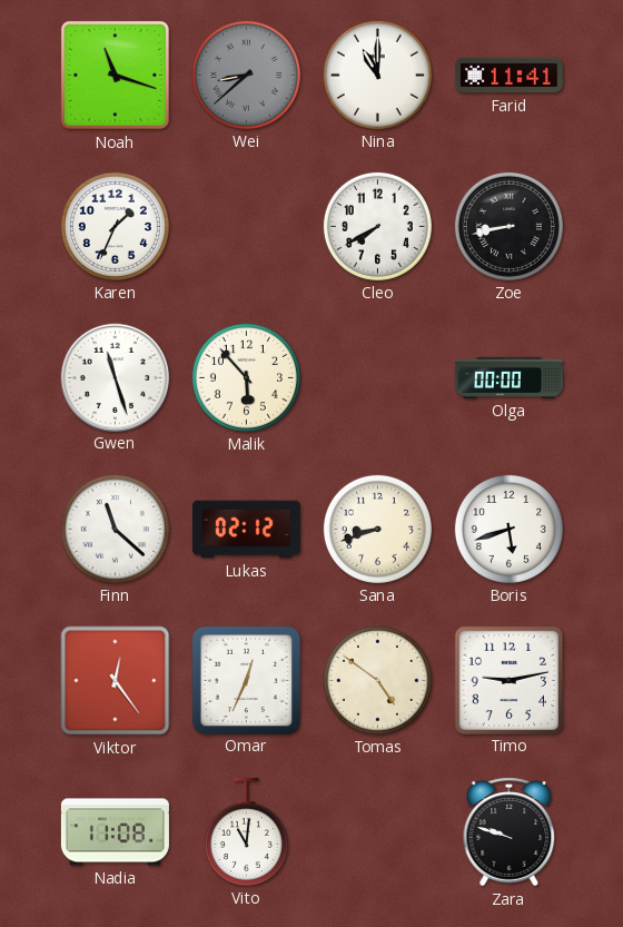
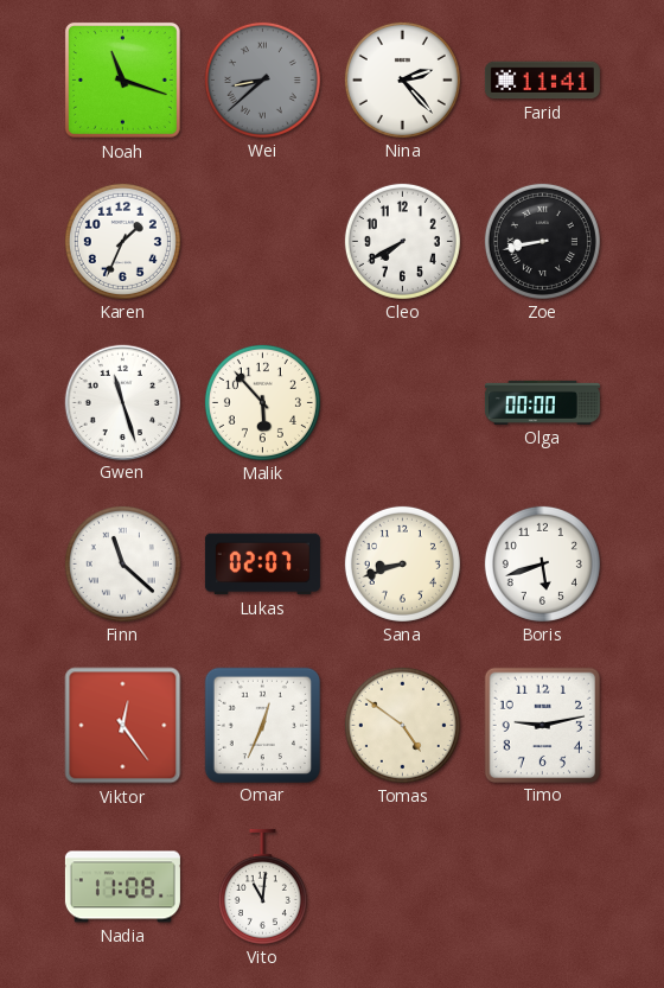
Nina: 11:00 -> 2:23
Lukas: 02:12 -> 02:07
Zara: 9:48 -> none
